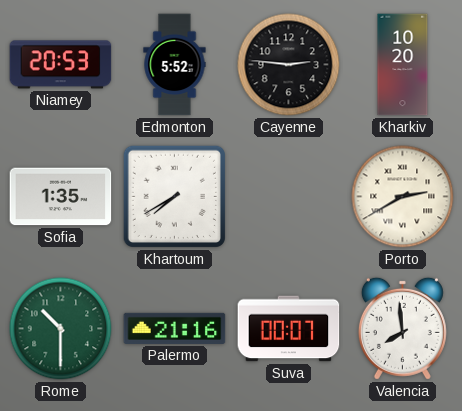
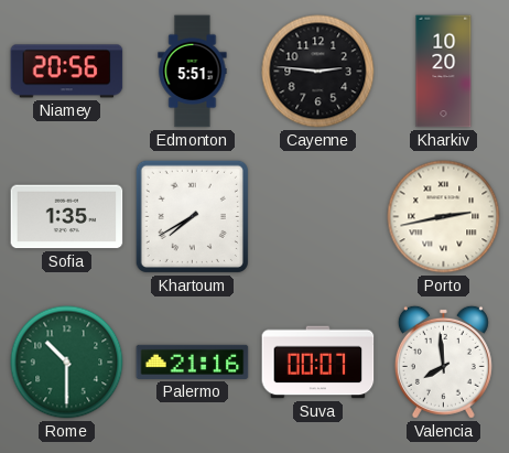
Niamey: 20:53 -> 20:56
Edmonton: 5:52 -> 5:51
Porto: 2:40 -> 2:43
